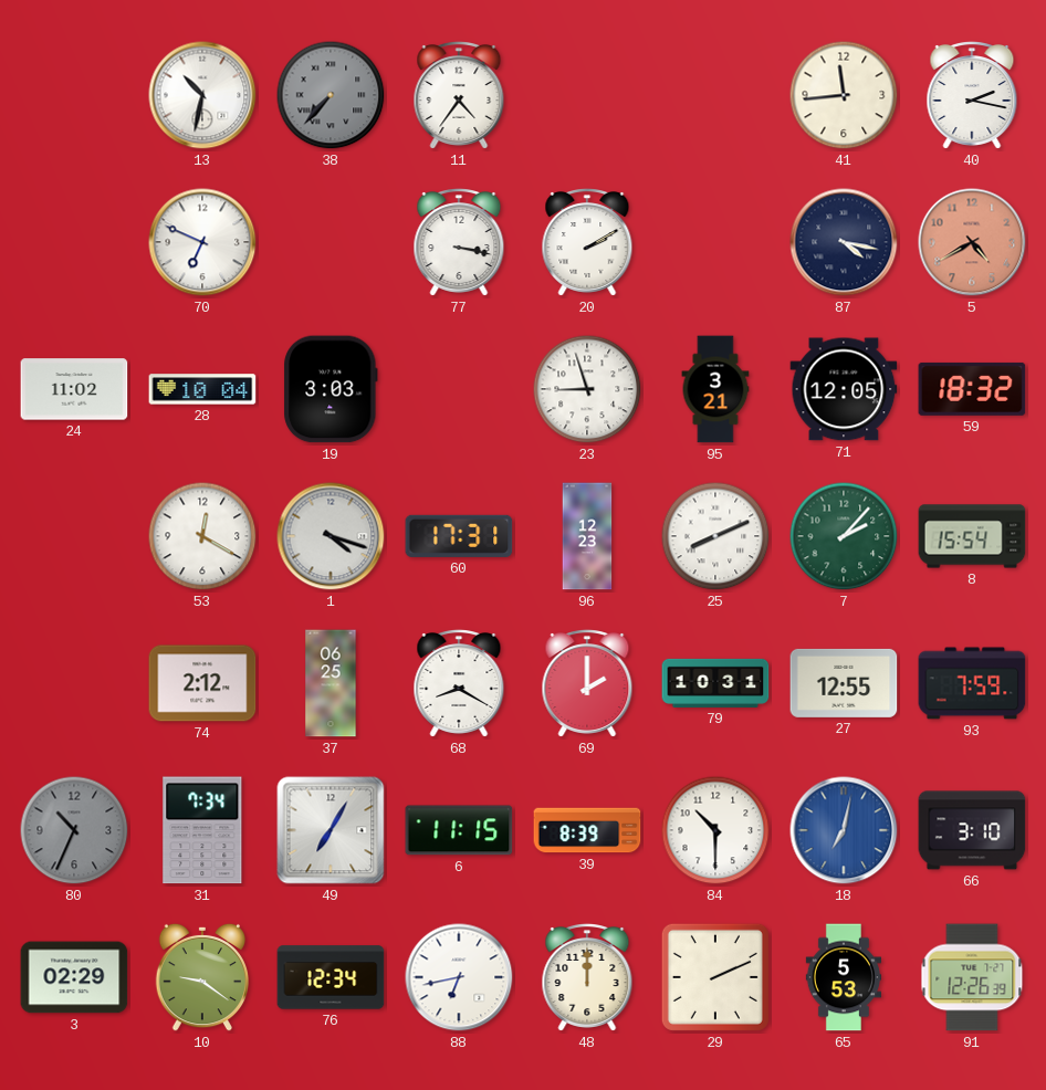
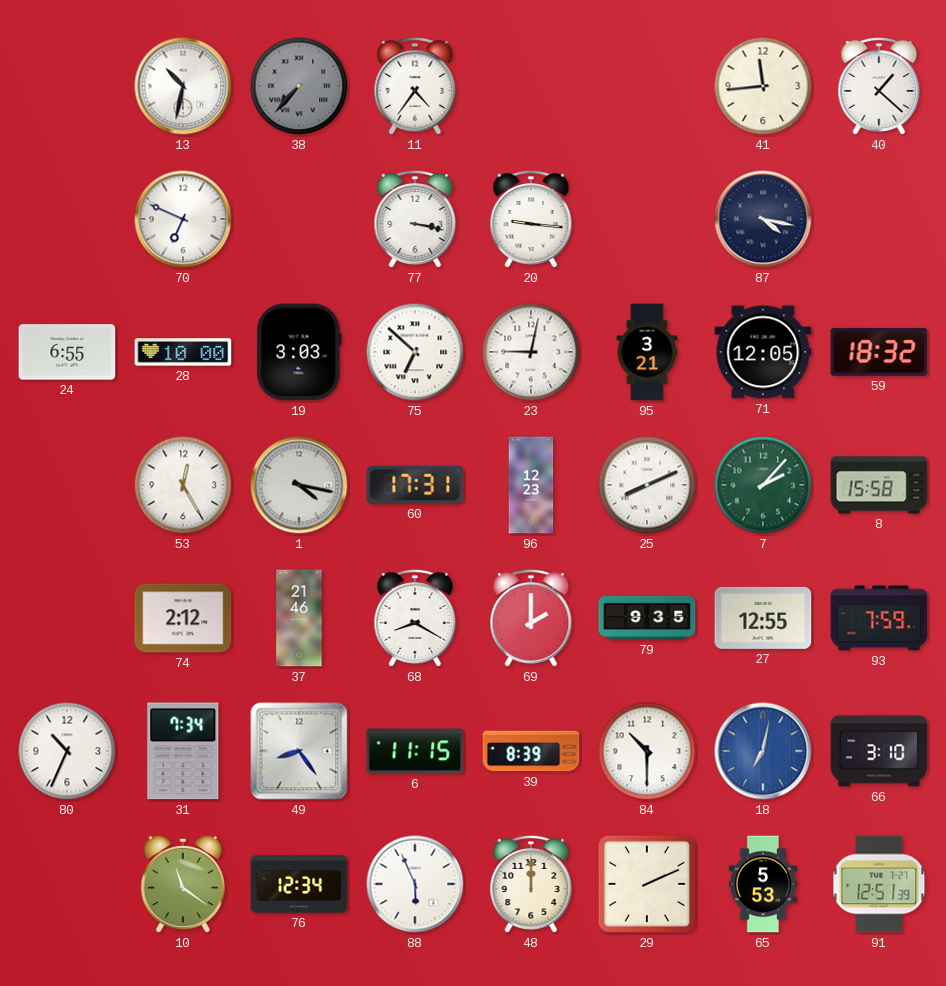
40: 2:17 -> 1:22
20: 2:10 -> 9:16
5: 4:40 -> none
24: 11:02 -> 6:55
28: 10:04 -> 10:00
75: none -> 6:52
23: 8:57 -> 9:02
53: 12:20 -> 12:25
1: 4:18 -> 4:17
8: 15:54 -> 15:58
37: 06:25 -> 21:46
79: 10:31 -> 9:35
80 dial: grey -> white
49: 7:05 -> 8:24
3: 02:29 -> none
10: 9:21 -> 11:21
88: 6:43 -> 5:56
91: 12:26 -> 12:51
